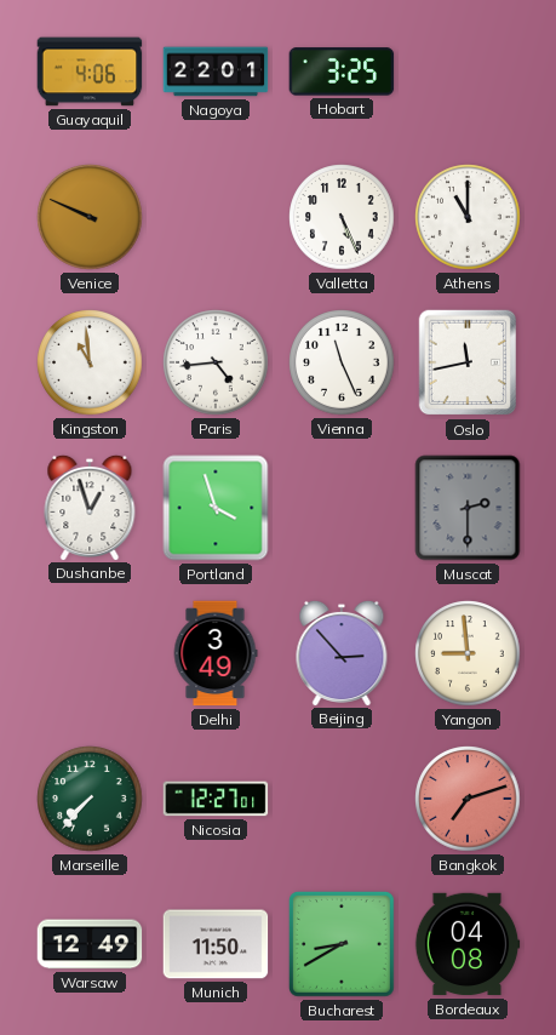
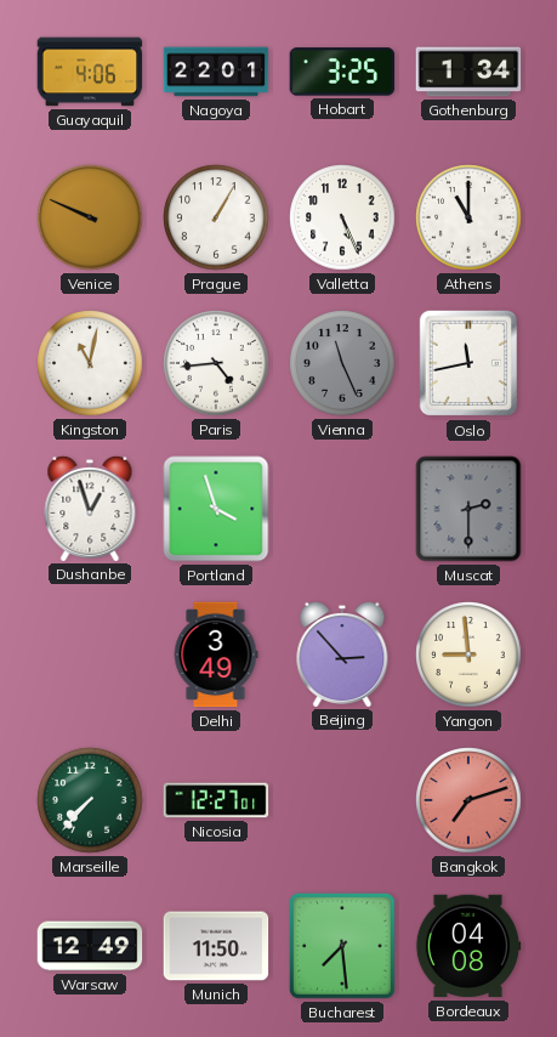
Gothenburg: none -> 1:34
Prague: none -> 1:05
Kingston: 10:59 -> 11:02
Vienna dial: white -> grey
Bucharest: 8:40 -> 7:29
